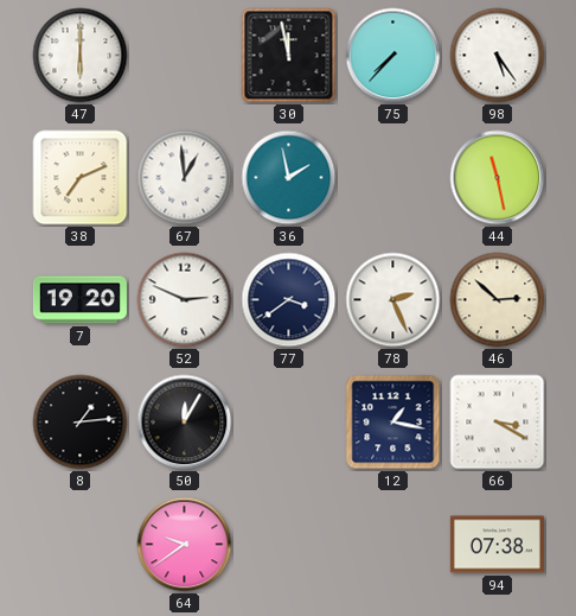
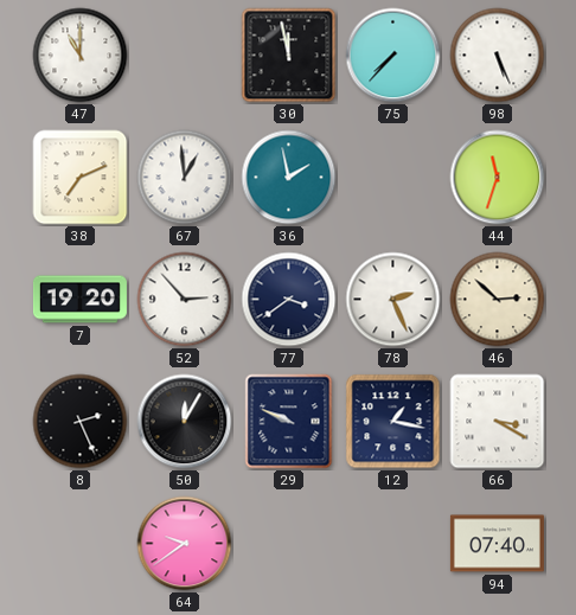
47: 6:00 -> 11:00
98: 5:24 -> 5:26
44: 11:28 -> 11:33
52: 2:49 -> 2:53
8: 1:14 -> 2:26
29: none -> 9:49
94: 07:38 -> 07:40
